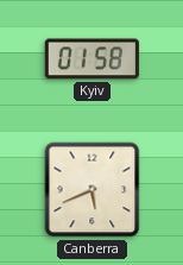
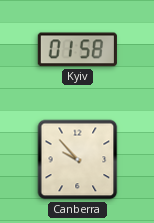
Canberra: 5:41 -> 9:53
